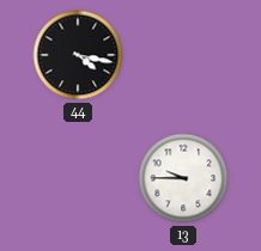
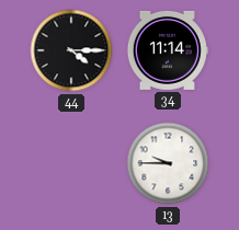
44: 4:17 -> 4:15
34: none -> 11:14
